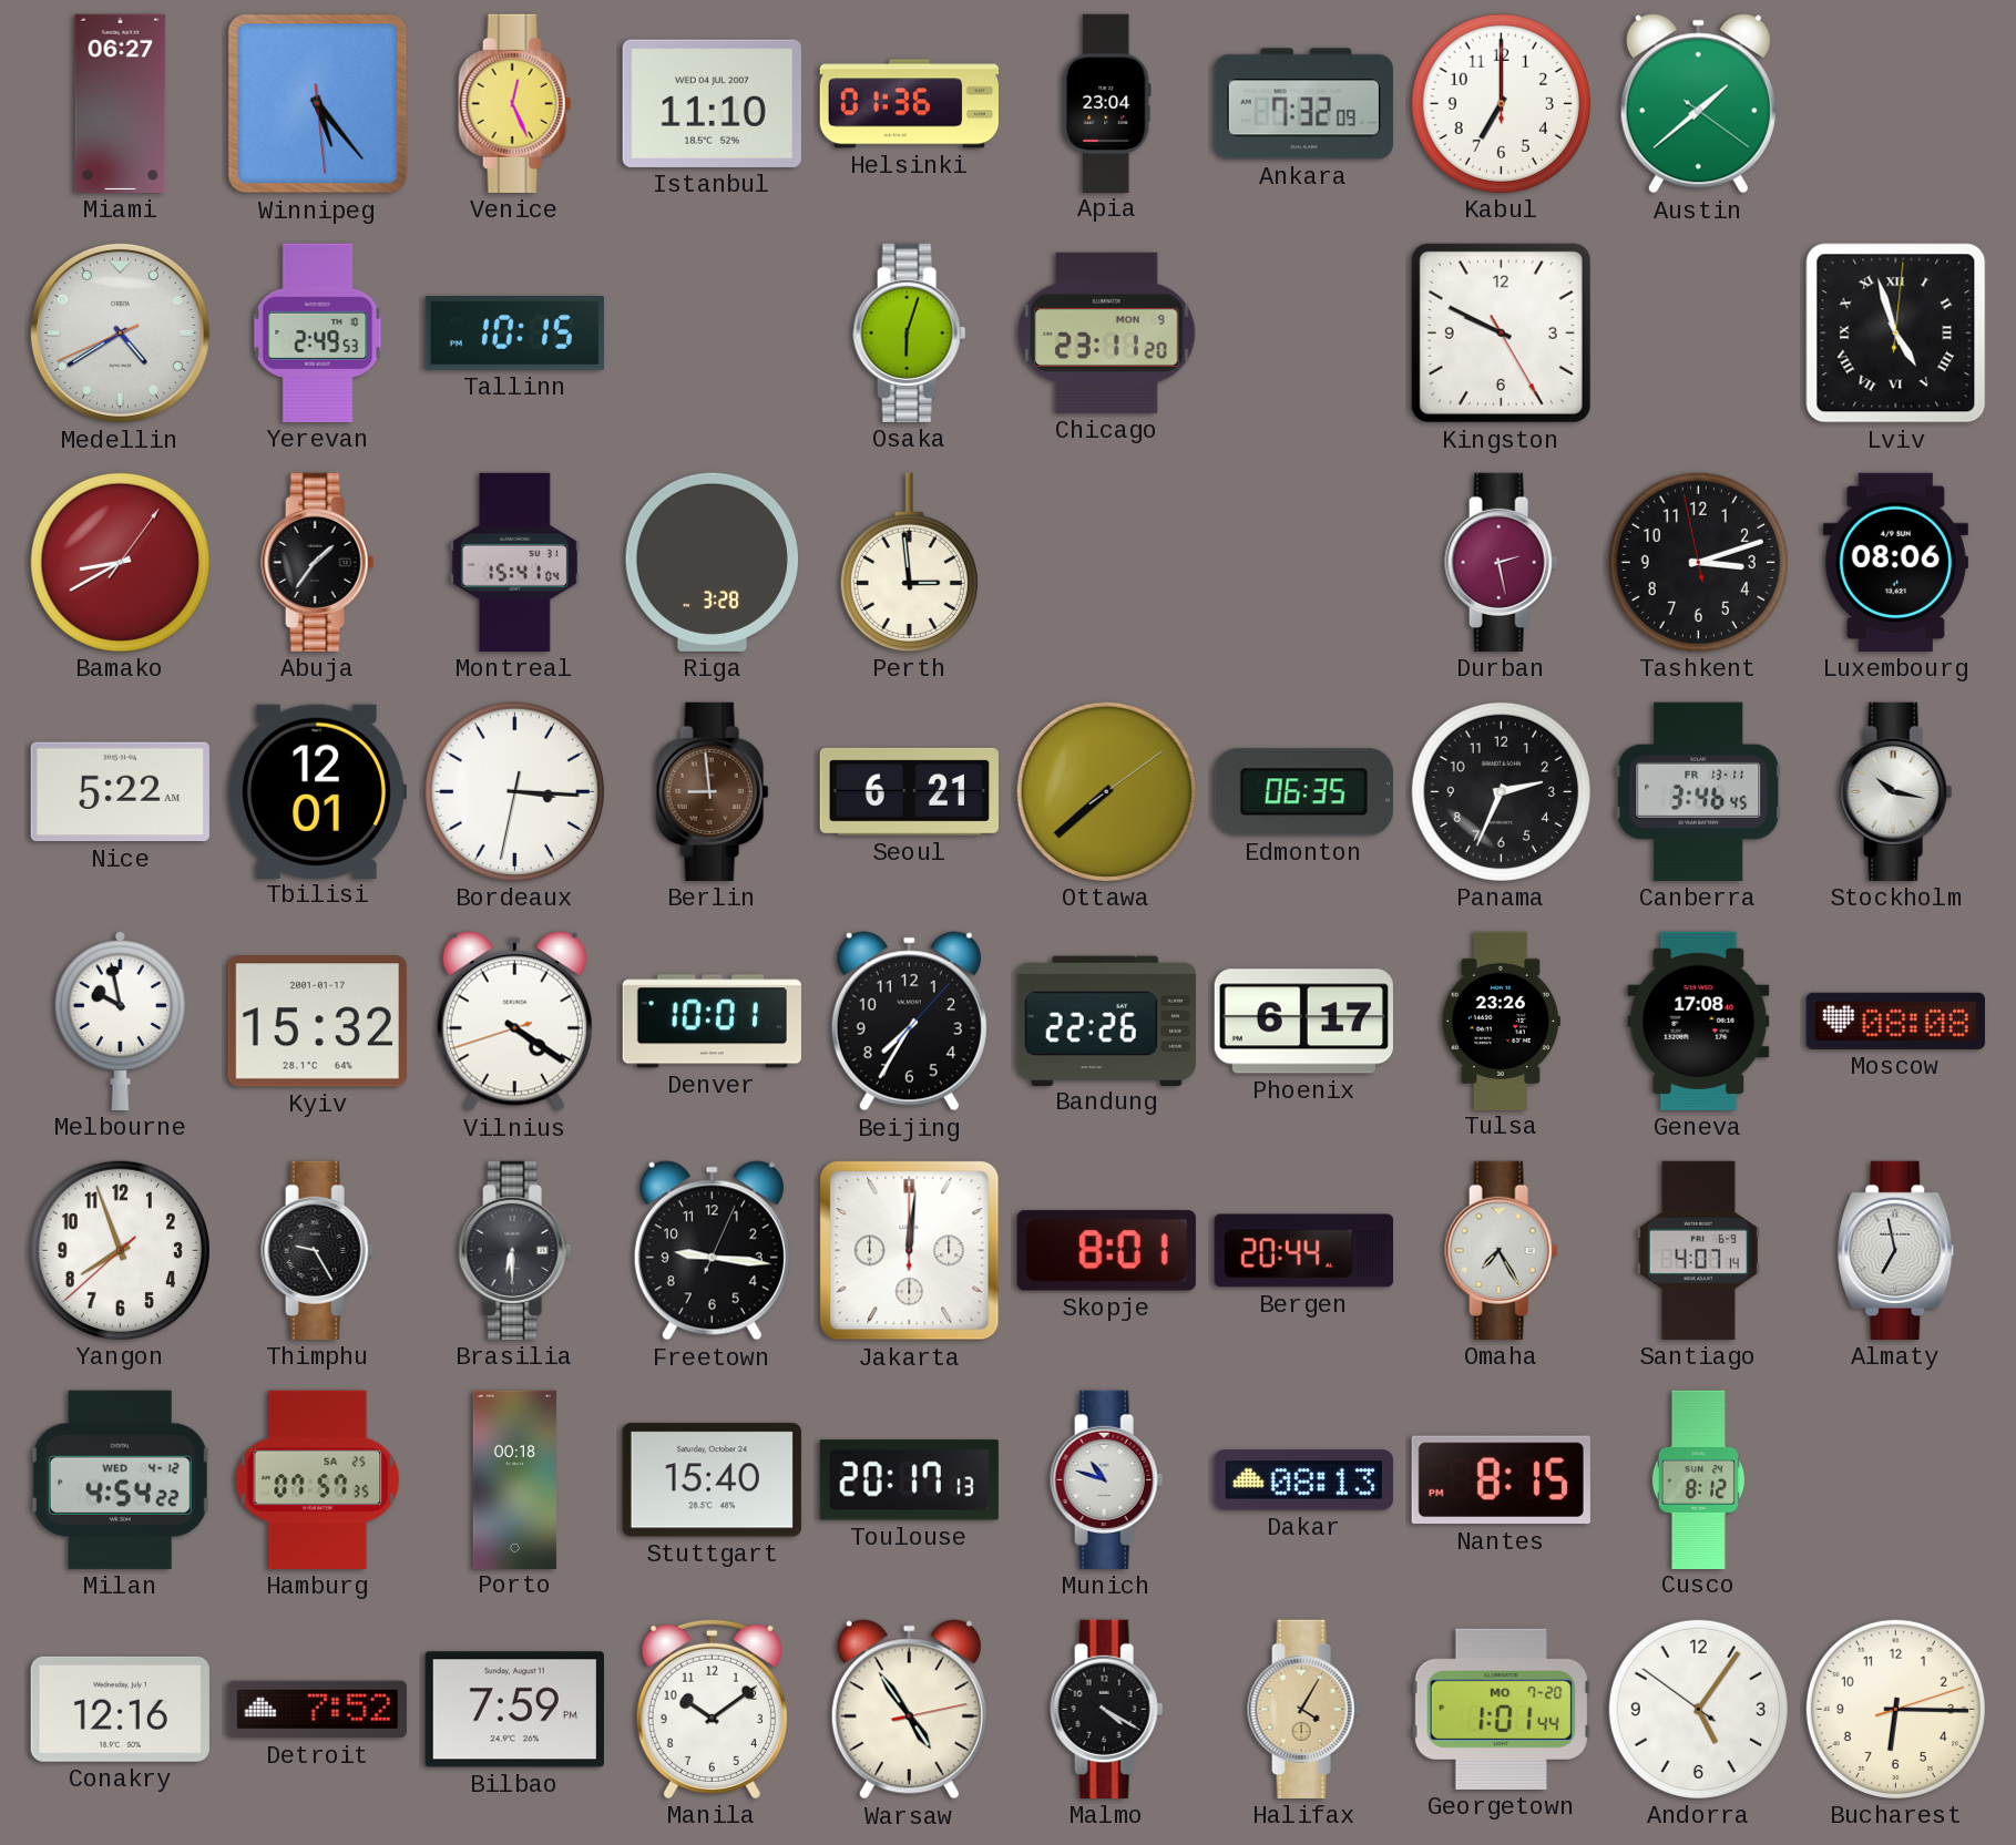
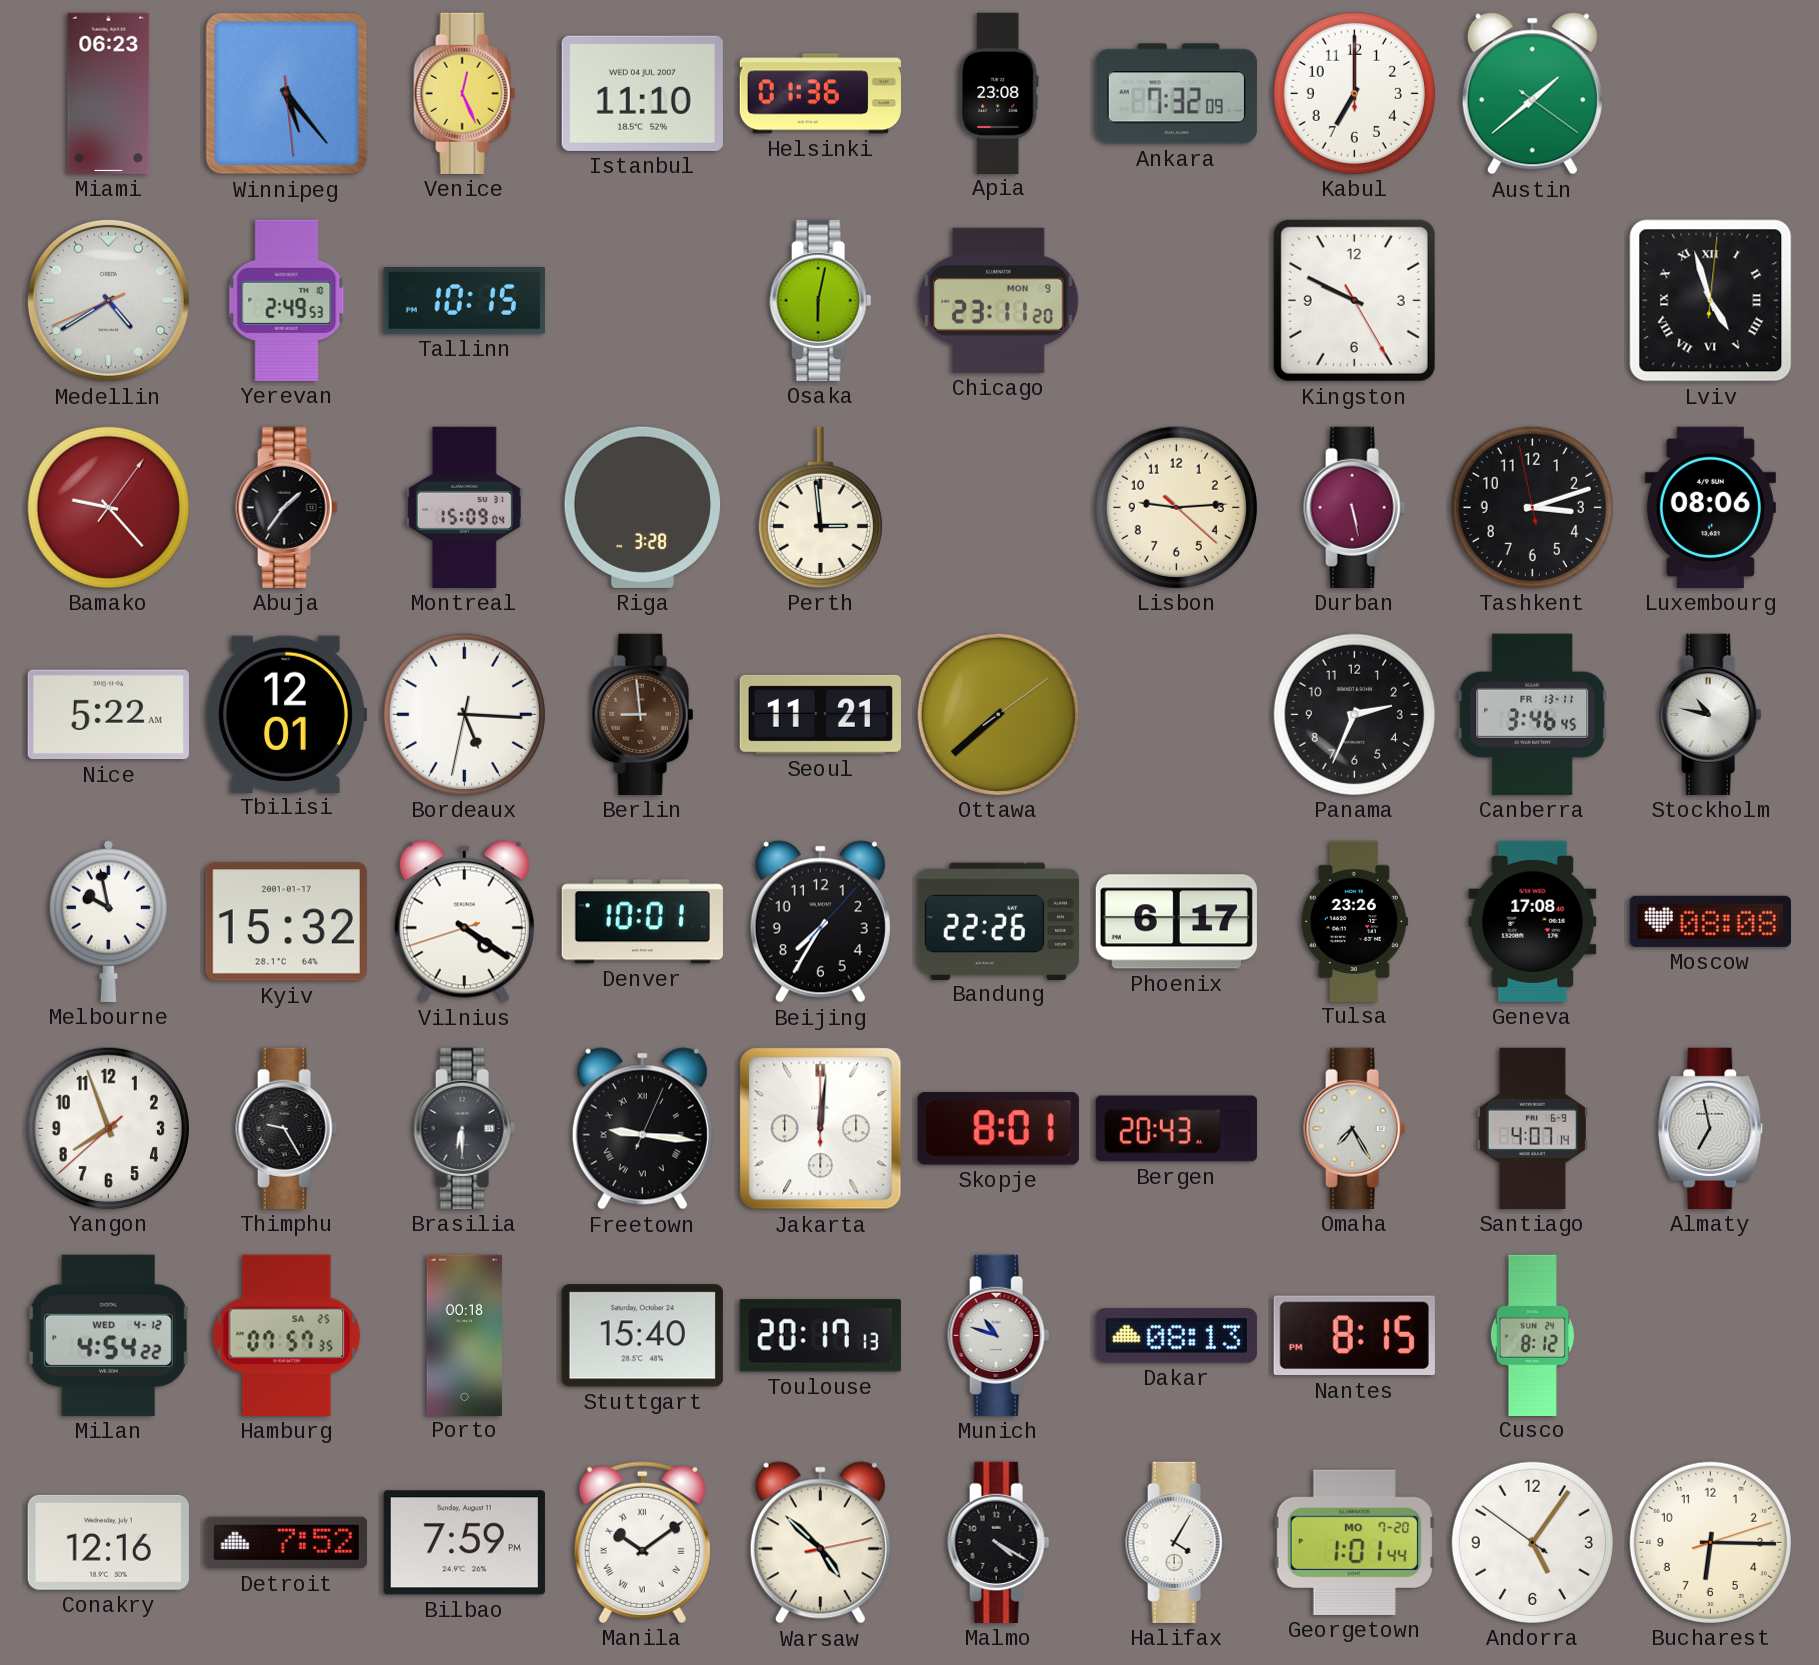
Miami: 06:27 -> 06:23
Apia: 23:04 -> 23:08
Osaka: 6:03 -> 6:02
Bamako: 8:40 -> 9:23
Montreal: 15:41 -> 15:09
Lisbon: none -> 9:14
Durban: 2:28 -> 5:28
Bordeaux: 3:15 -> 5:15
Seoul: 6:21 -> 11:21
Edmonton: 06:35 -> none
Stockholm: 10:17 -> 10:47
Freetown numerals: Arabic -> Roman
Bergen: 20:44 -> 20:43
Manila numerals: Arabic -> Roman
Warsaw: 4:54 -> 4:52
Halifax dial: champagne -> white
